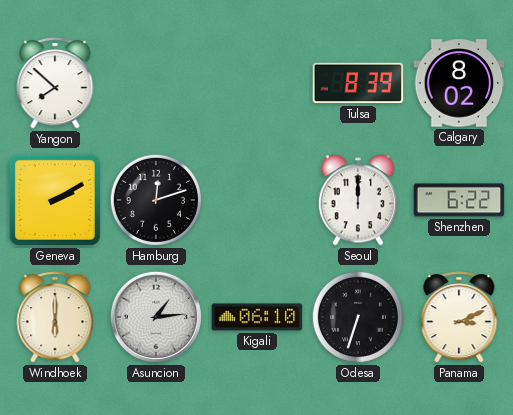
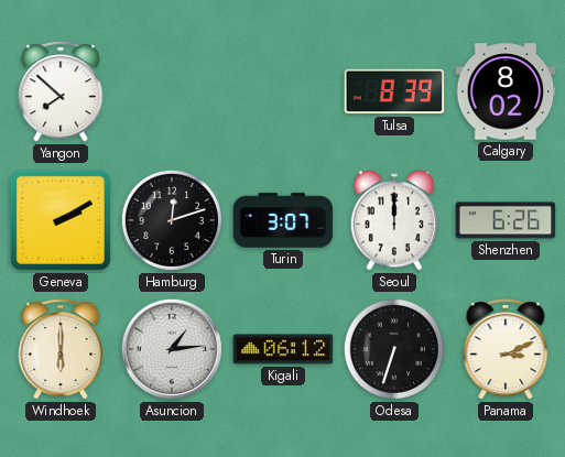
Turin: none -> 3:07
Shenzhen: 6:22 -> 6:26
Kigali: 06:10 -> 06:12
